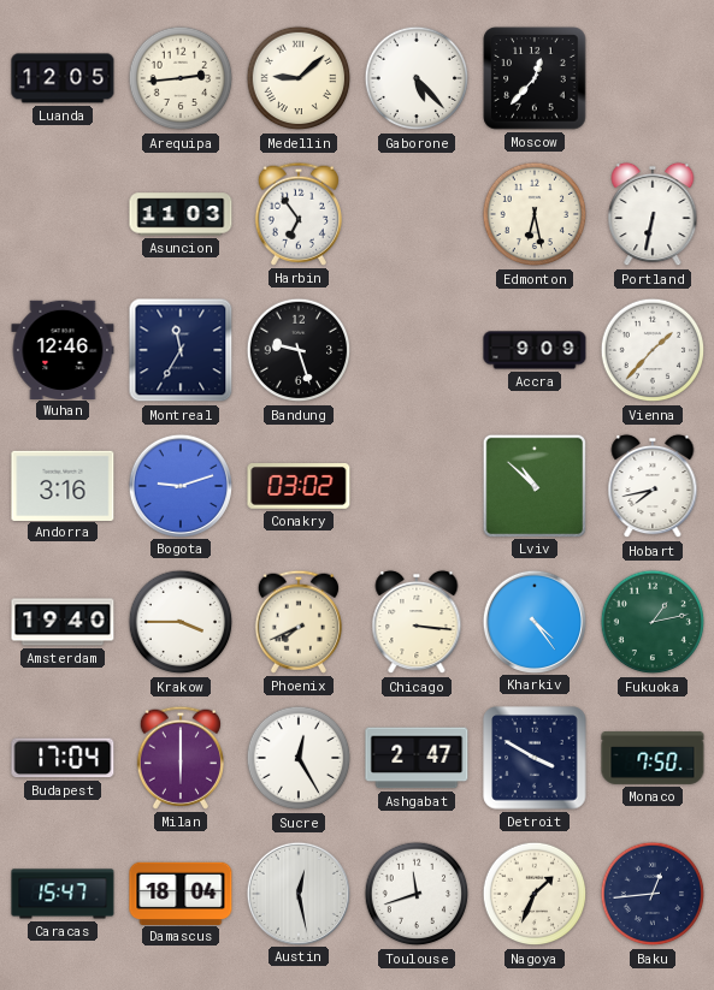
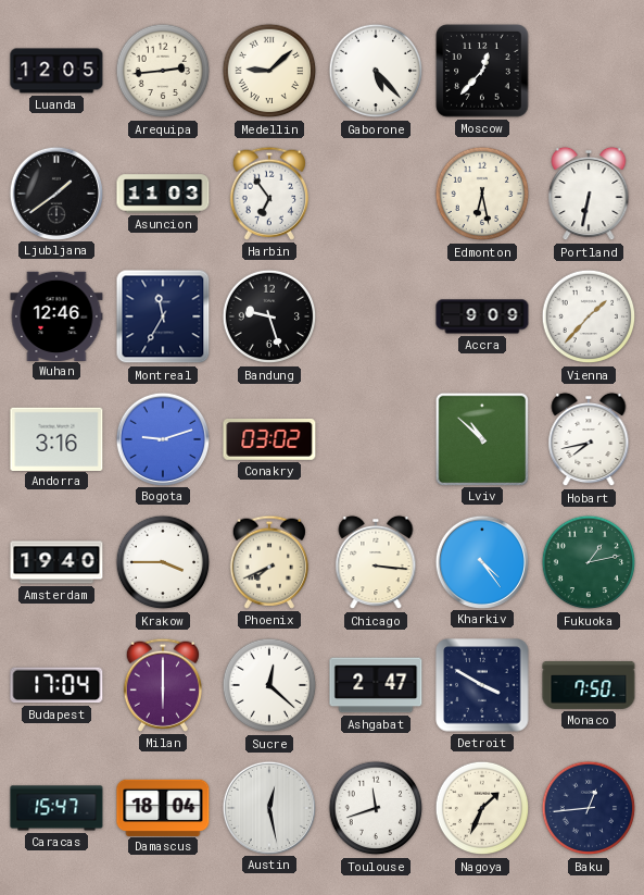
Ljubljana: none -> 1:39
Sucre: 12:25 -> 12:22
